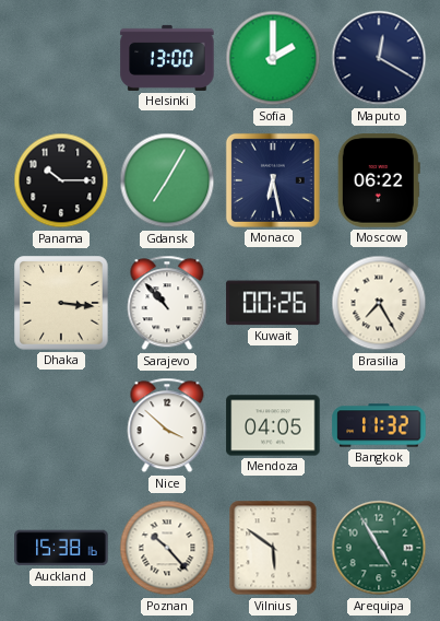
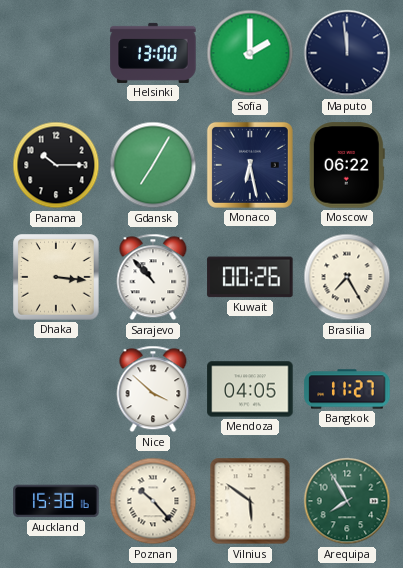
Maputo: 12:20 -> 11:59
Bangkok: 11:32 -> 11:27
Arequipa: 4:55 -> 7:55
